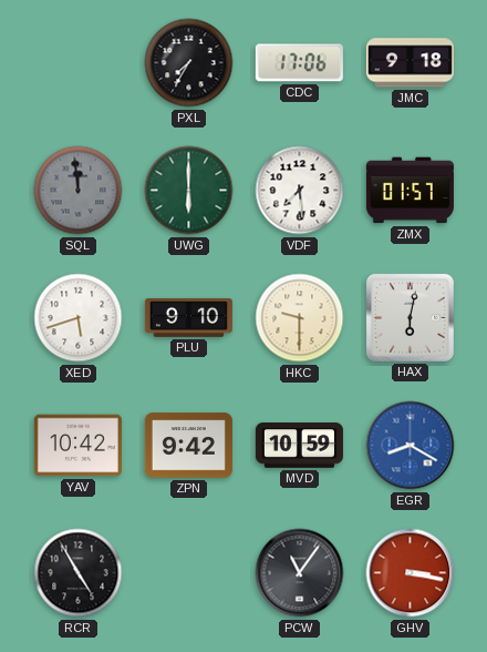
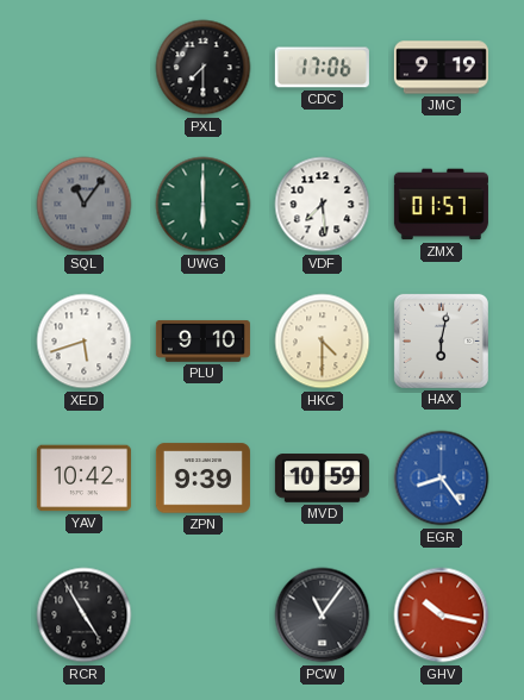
PXL: 7:35 -> 7:30
JMC: 9:18 -> 9:19
SQL: 11:59 -> 11:06
HKC: 9:30 -> 4:30
ZPN: 9:42 -> 9:39
EGR: 8:20 -> 8:24
GHV: 3:17 -> 10:17
